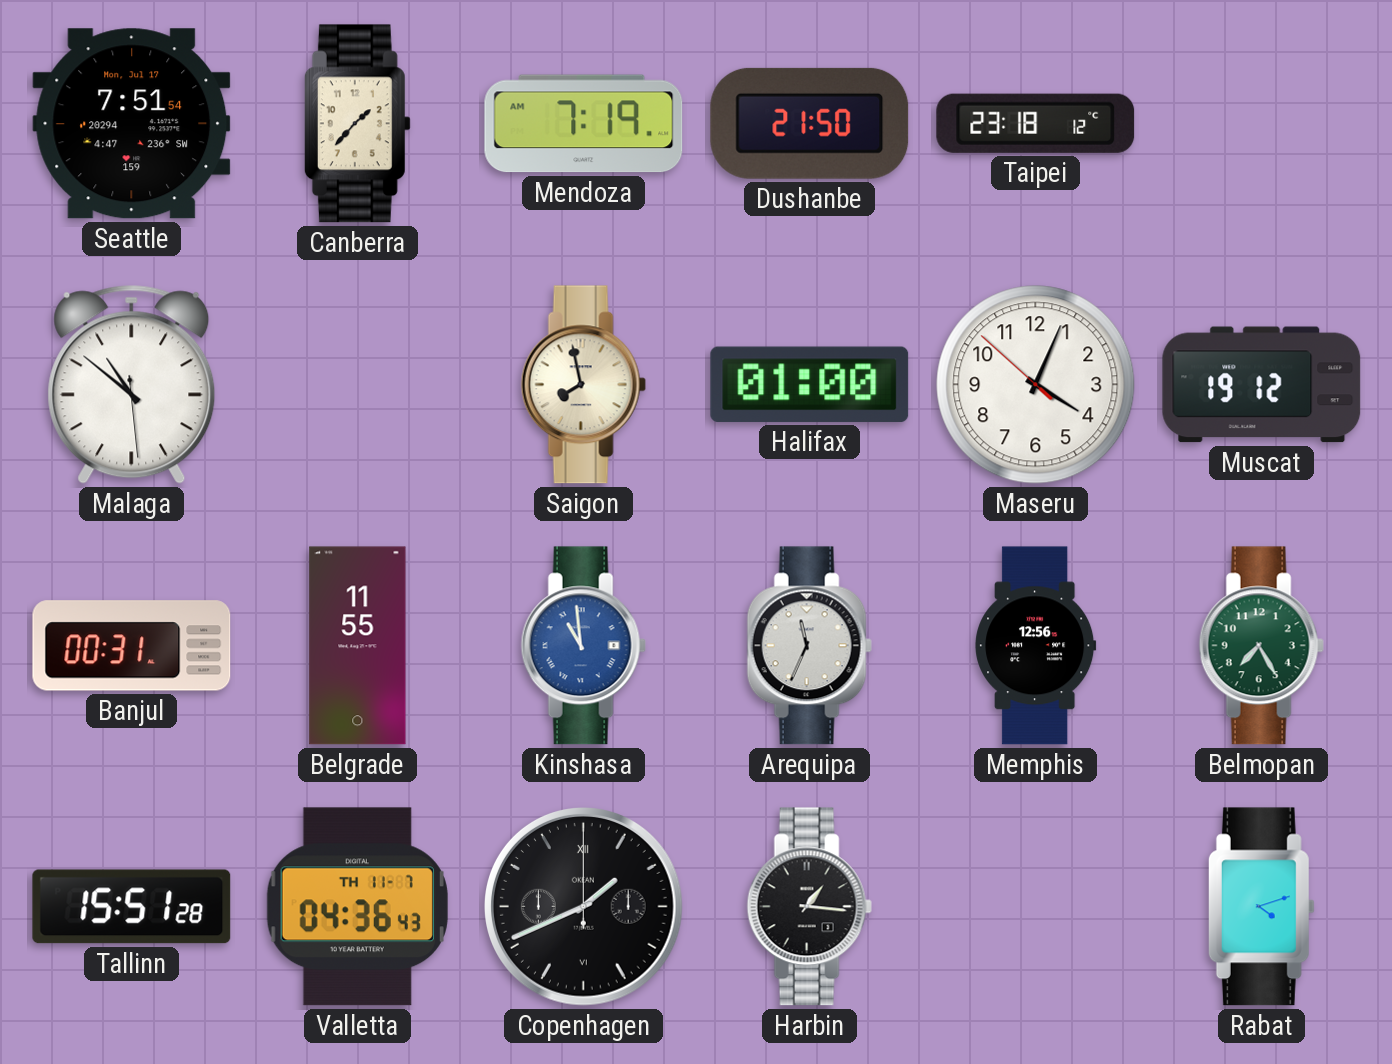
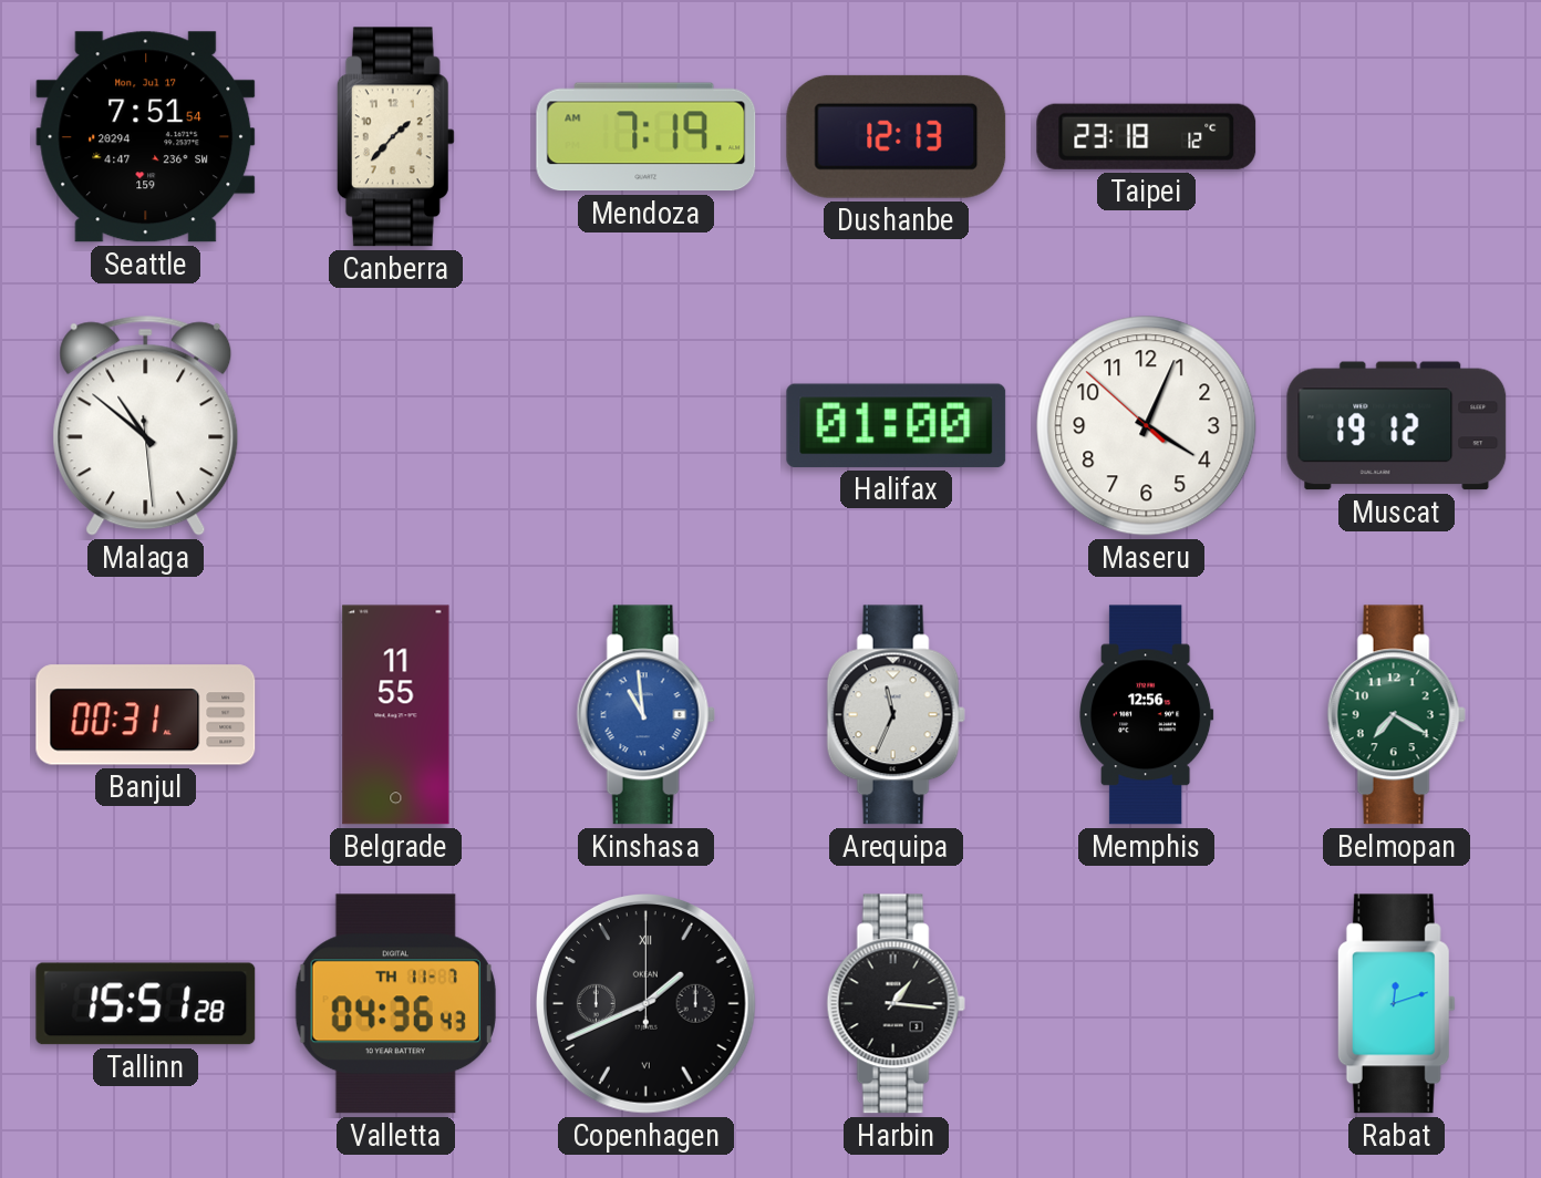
Dushanbe: 21:50 -> 12:13
Saigon: 7:58 -> none
Belmopan: 7:25 -> 7:20
Rabat: 4:12 -> 12:12
